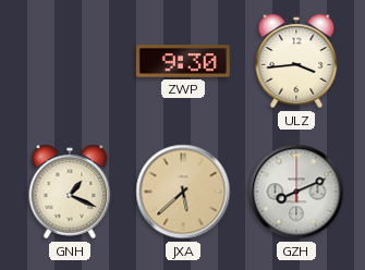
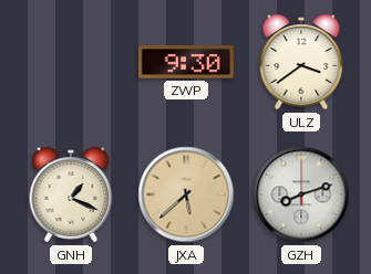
ULZ: 3:44 -> 3:39
GZH: 8:11 -> 8:12
